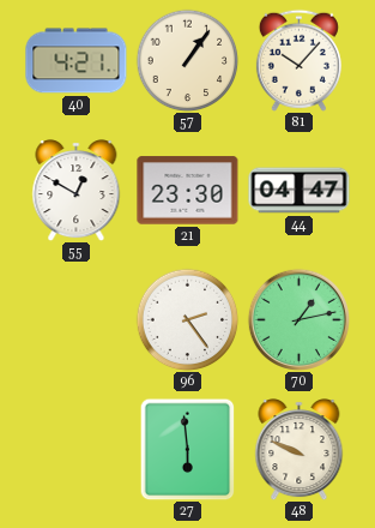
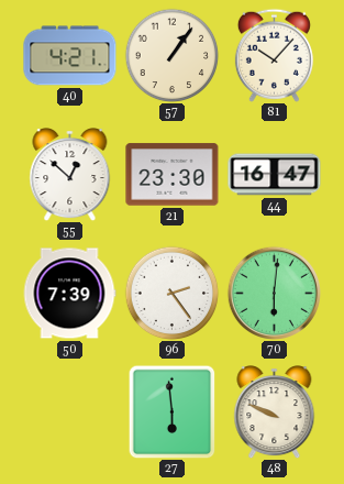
55: 12:50 -> 12:52
44: 04:47 -> 16:47
50: none -> 7:39
70: 1:13 -> 6:01
